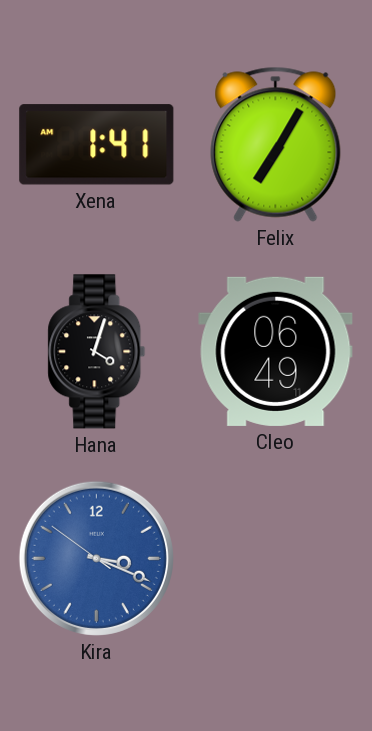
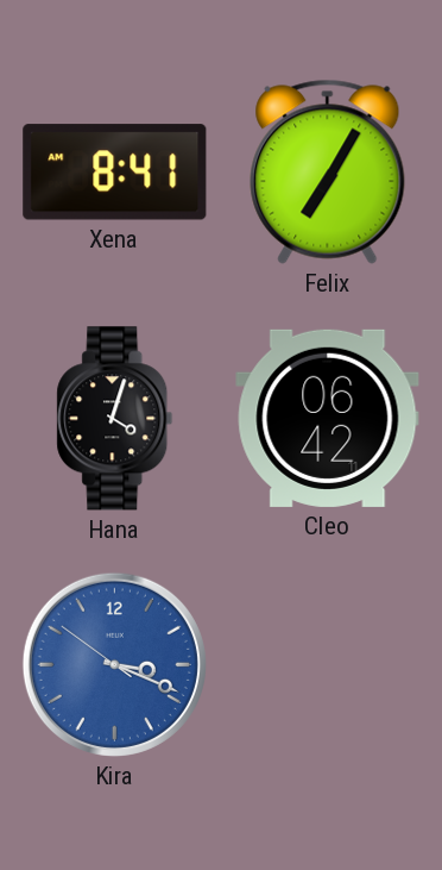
Xena: 1:41 -> 8:41
Cleo: 06:49 -> 06:42
